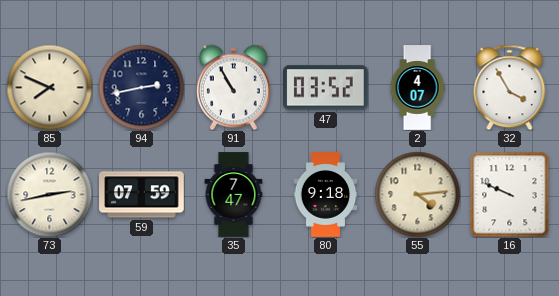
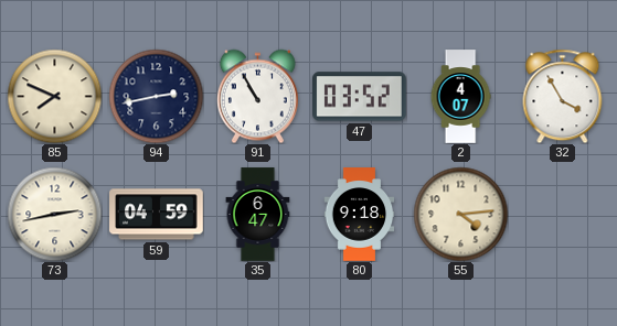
59: 07:59 -> 04:59
35: 7:47 -> 6:47
16: 9:49 -> none
